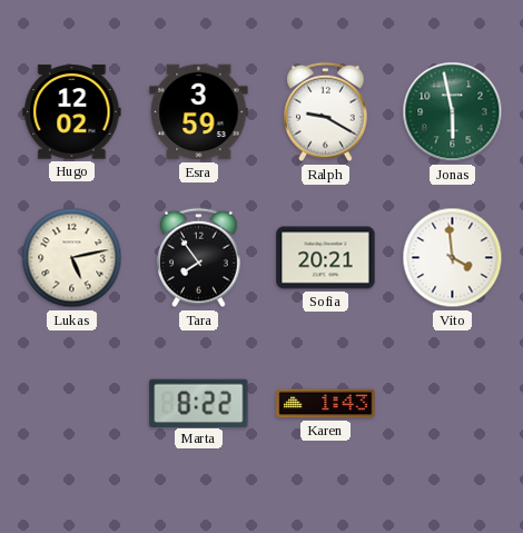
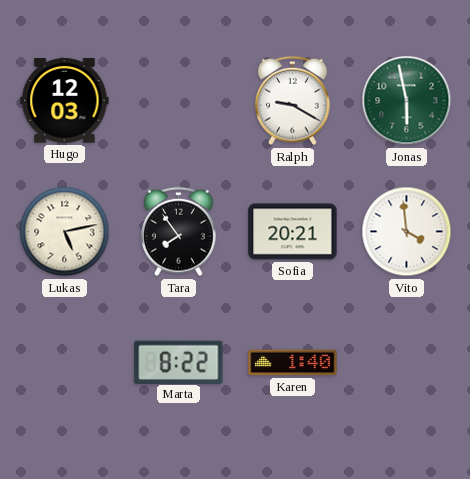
Hugo: 12:02 -> 12:03
Esra: 3:59 -> none
Karen: 1:43 -> 1:40
